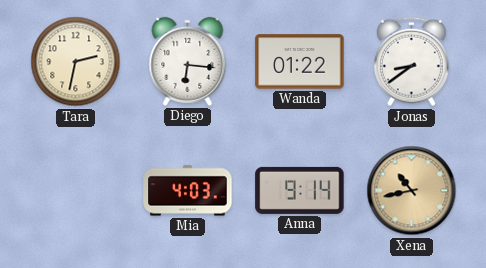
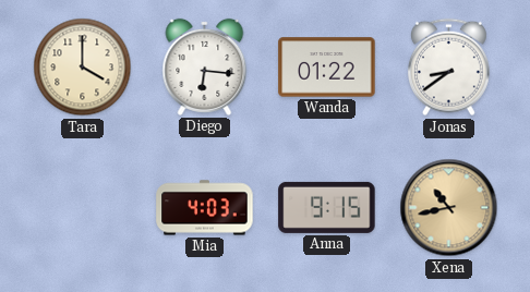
Tara: 2:32 -> 4:00
Anna: 9:14 -> 9:15
